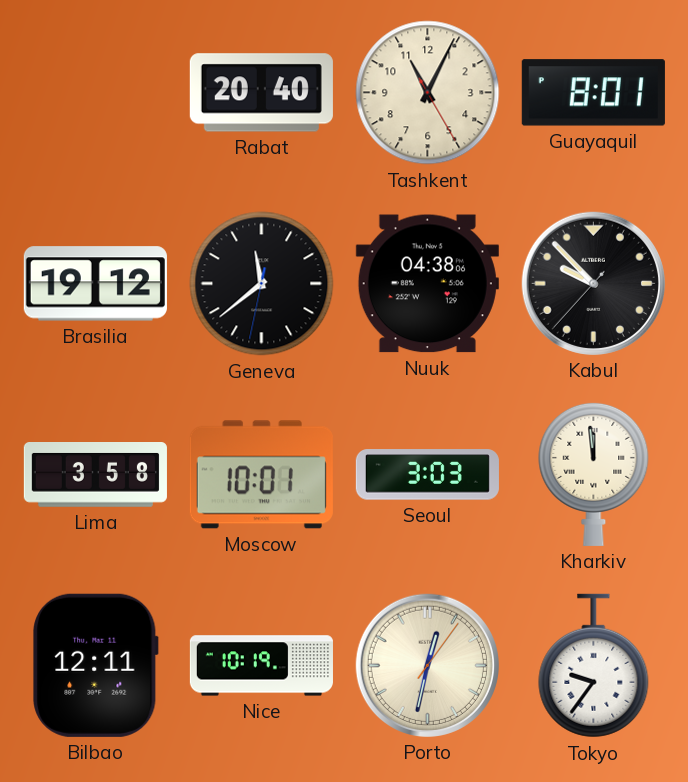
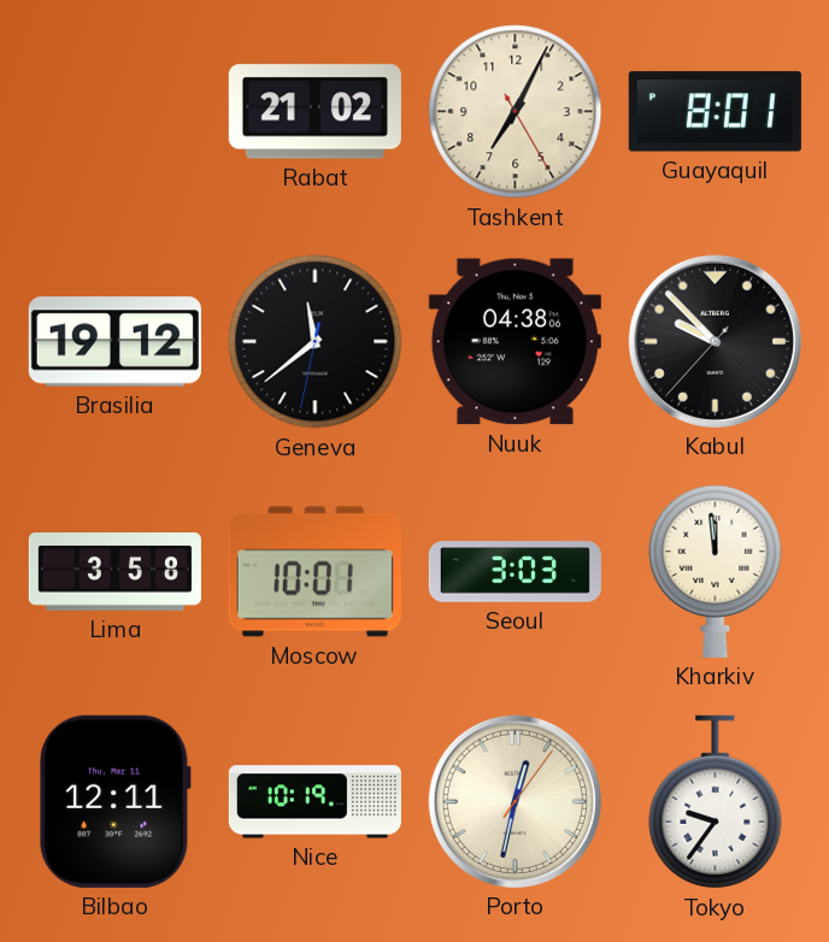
Rabat: 20:40 -> 21:02
Tashkent: 11:04 -> 7:04
